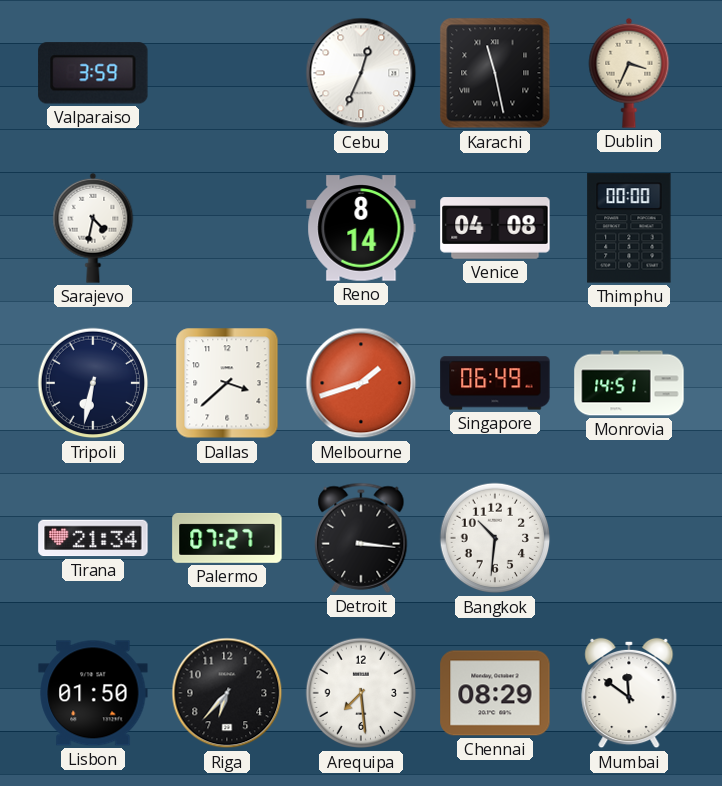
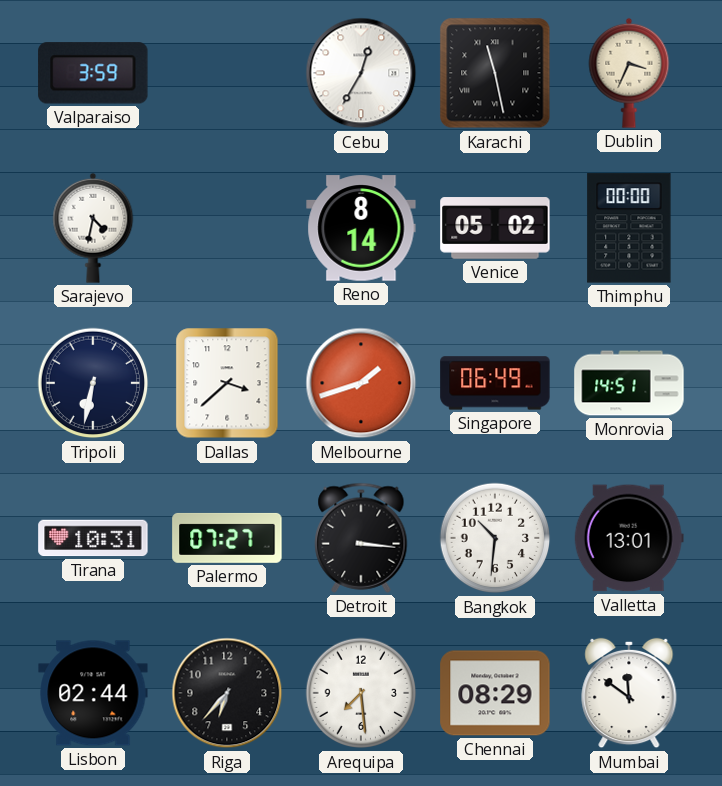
Cebu: 12:34 -> 12:35
Venice: 04:08 -> 05:02
Tirana: 21:34 -> 10:31
Valletta: none -> 13:01
Lisbon: 01:50 -> 02:44
